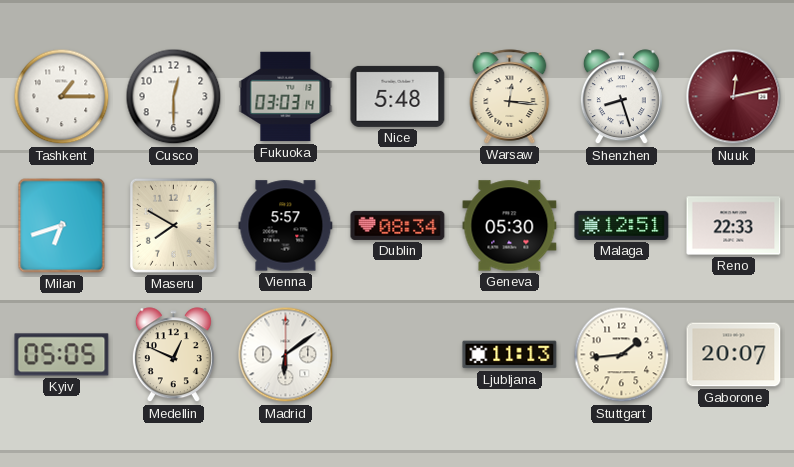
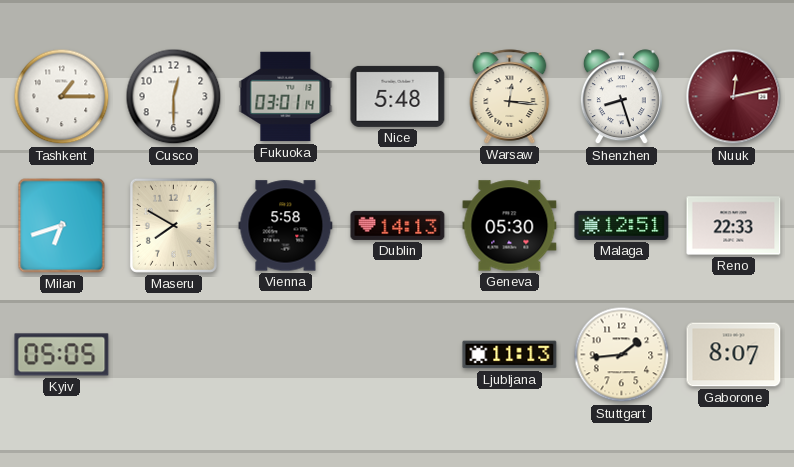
Fukuoka: 03:03 -> 03:01
Vienna: 5:57 -> 5:58
Dublin: 08:34 -> 14:13
Medellin: 12:49 -> none
Madrid: 6:09 -> none
Gaborone: 20:07 -> 8:07
